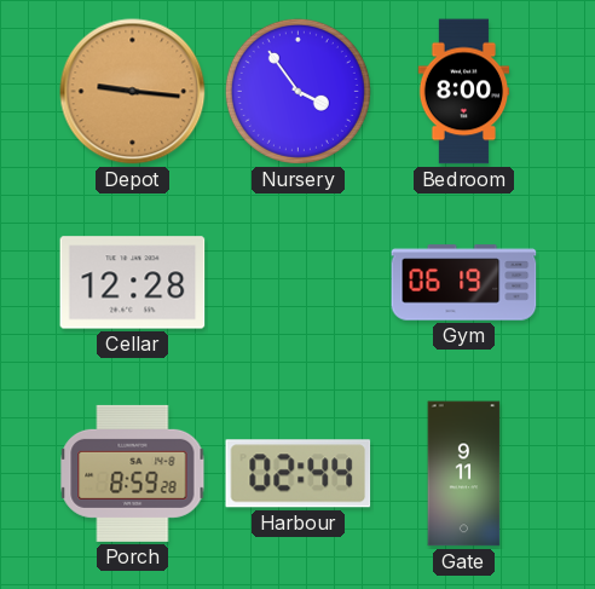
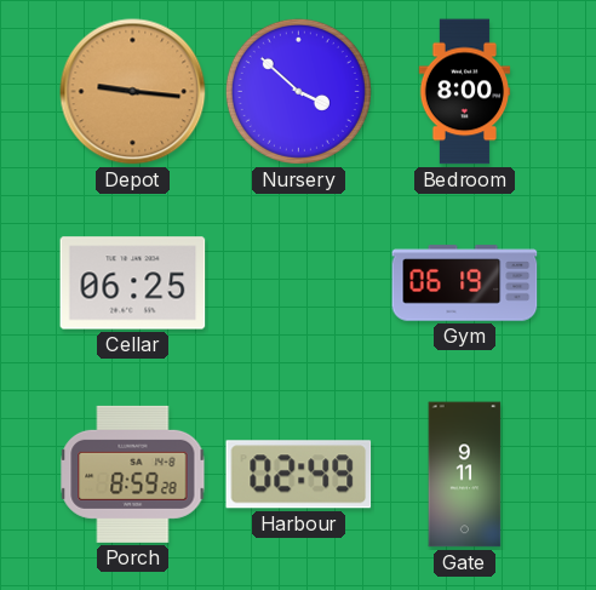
Nursery: 3:54 -> 3:52
Cellar: 12:28 -> 06:25
Harbour: 02:44 -> 02:49
